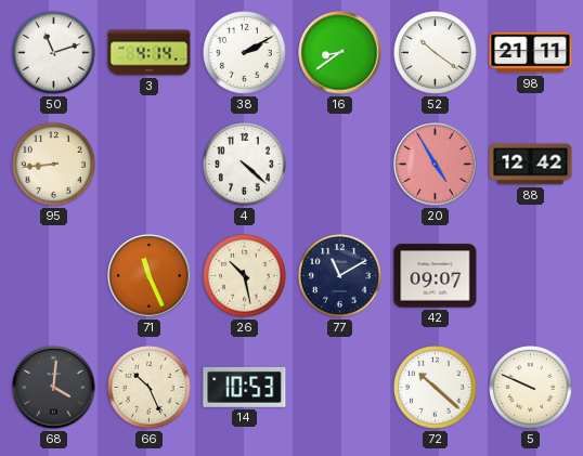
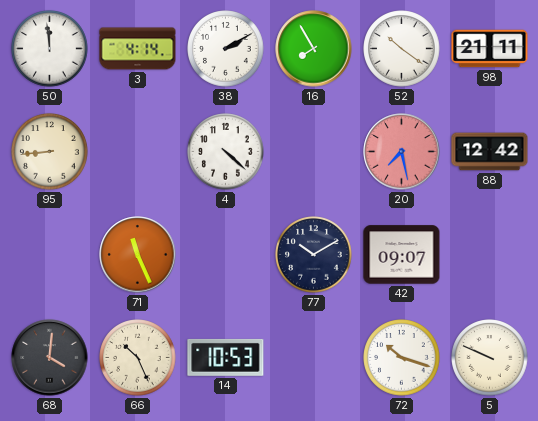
50: 11:12 -> 11:59
16: 8:39 -> 7:55
20: 4:55 -> 7:28
26: 10:28 -> none
77: 11:10 -> 10:10
72: 10:22 -> 10:18
